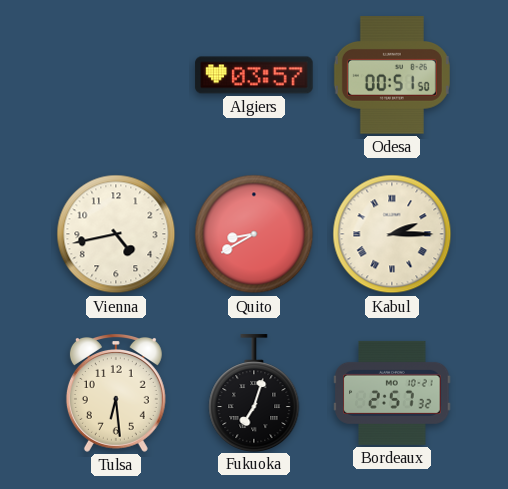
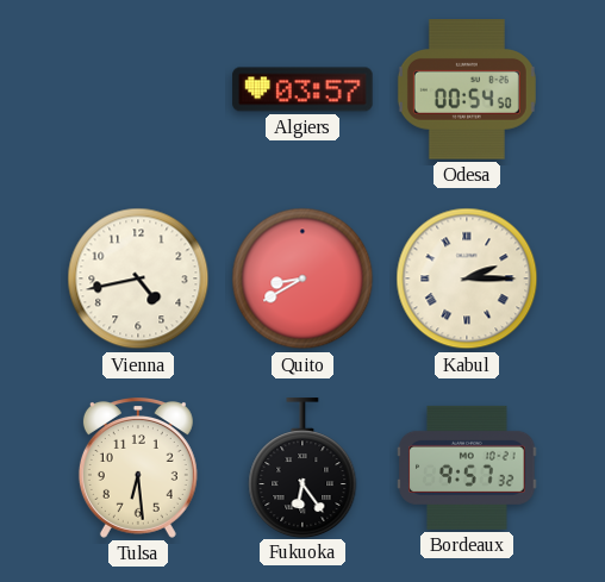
Odesa: 00:51 -> 00:54
Fukuoka: 7:03 -> 6:24
Bordeaux: 2:57 -> 9:57
